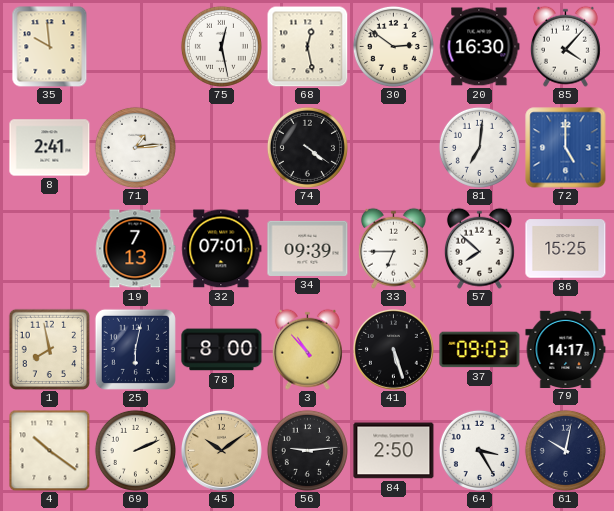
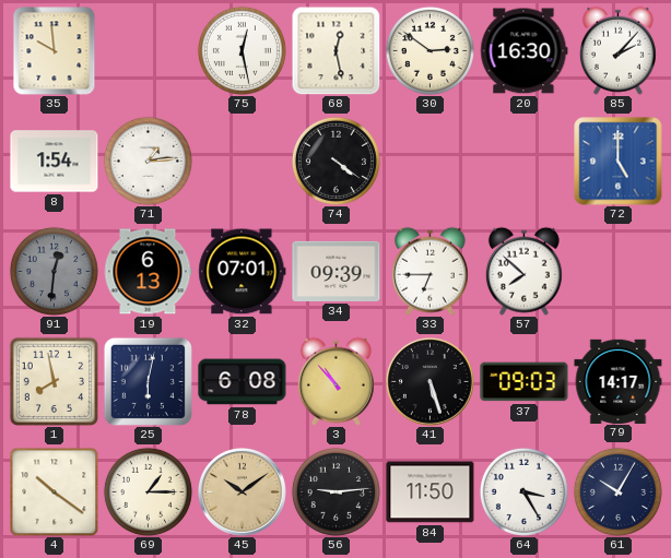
85: 4:07 -> 2:07
8: 2:41 -> 1:54
81: 7:01 -> none
91: none -> 12:31
19: 7:13 -> 6:13
86: 15:25 -> none
78: 8:00 -> 6:08
69: 2:11 -> 1:15
84: 2:50 -> 11:50
61: 10:02 -> 10:05
